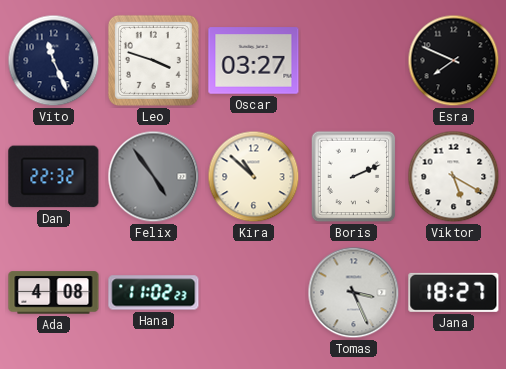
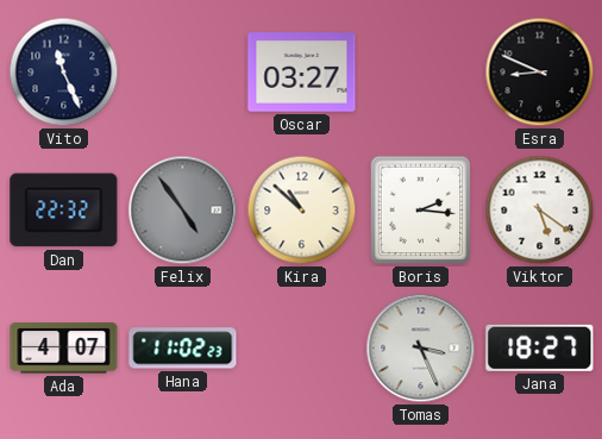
Leo: 3:48 -> none
Esra: 7:49 -> 8:49
Boris: 2:11 -> 2:16
Viktor: 5:20 -> 5:21
Ada: 4:08 -> 4:07
